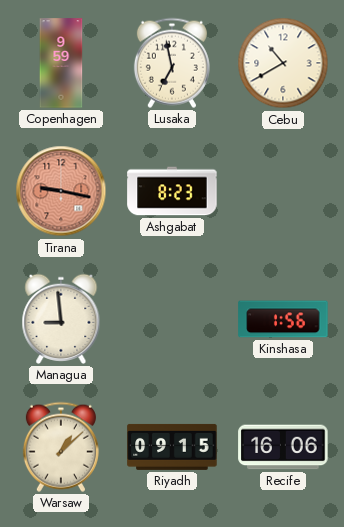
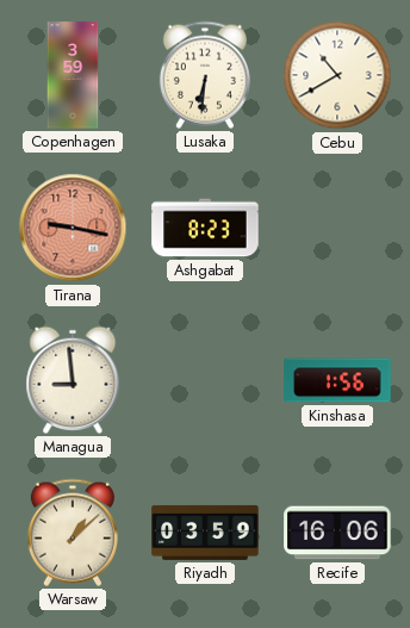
Copenhagen: 9:59 -> 3:59
Lusaka: 6:58 -> 6:31
Riyadh: 09:15 -> 03:59
